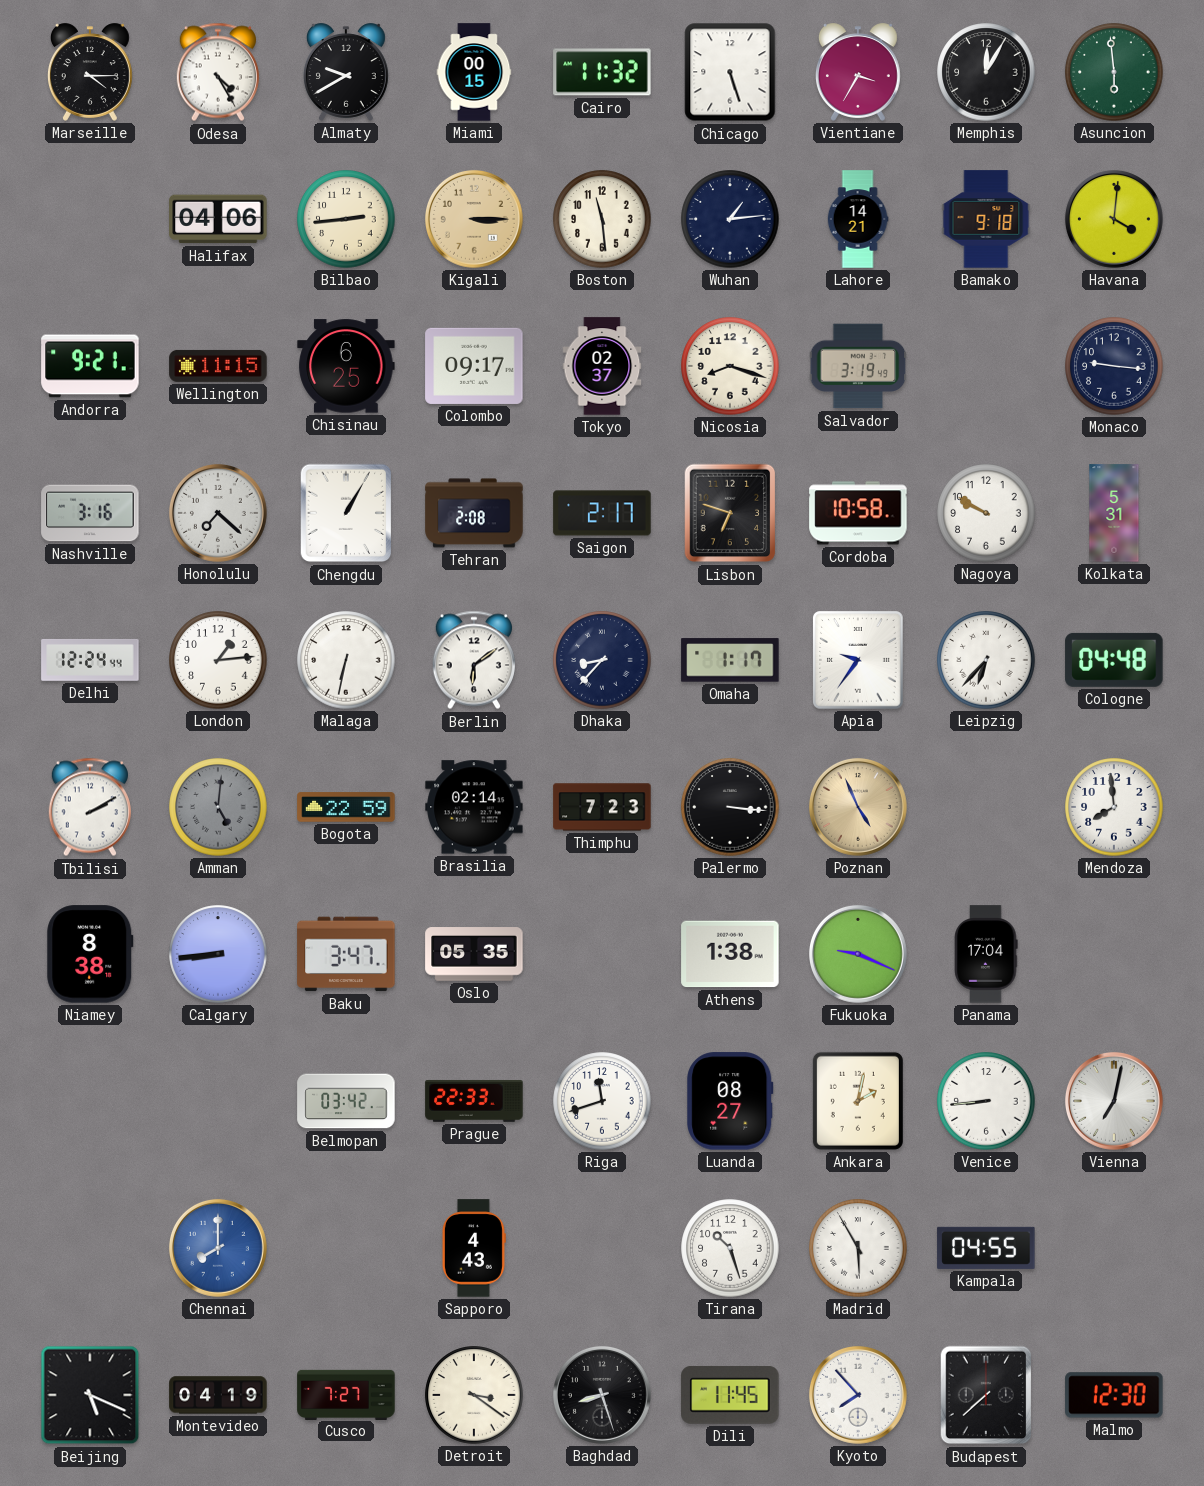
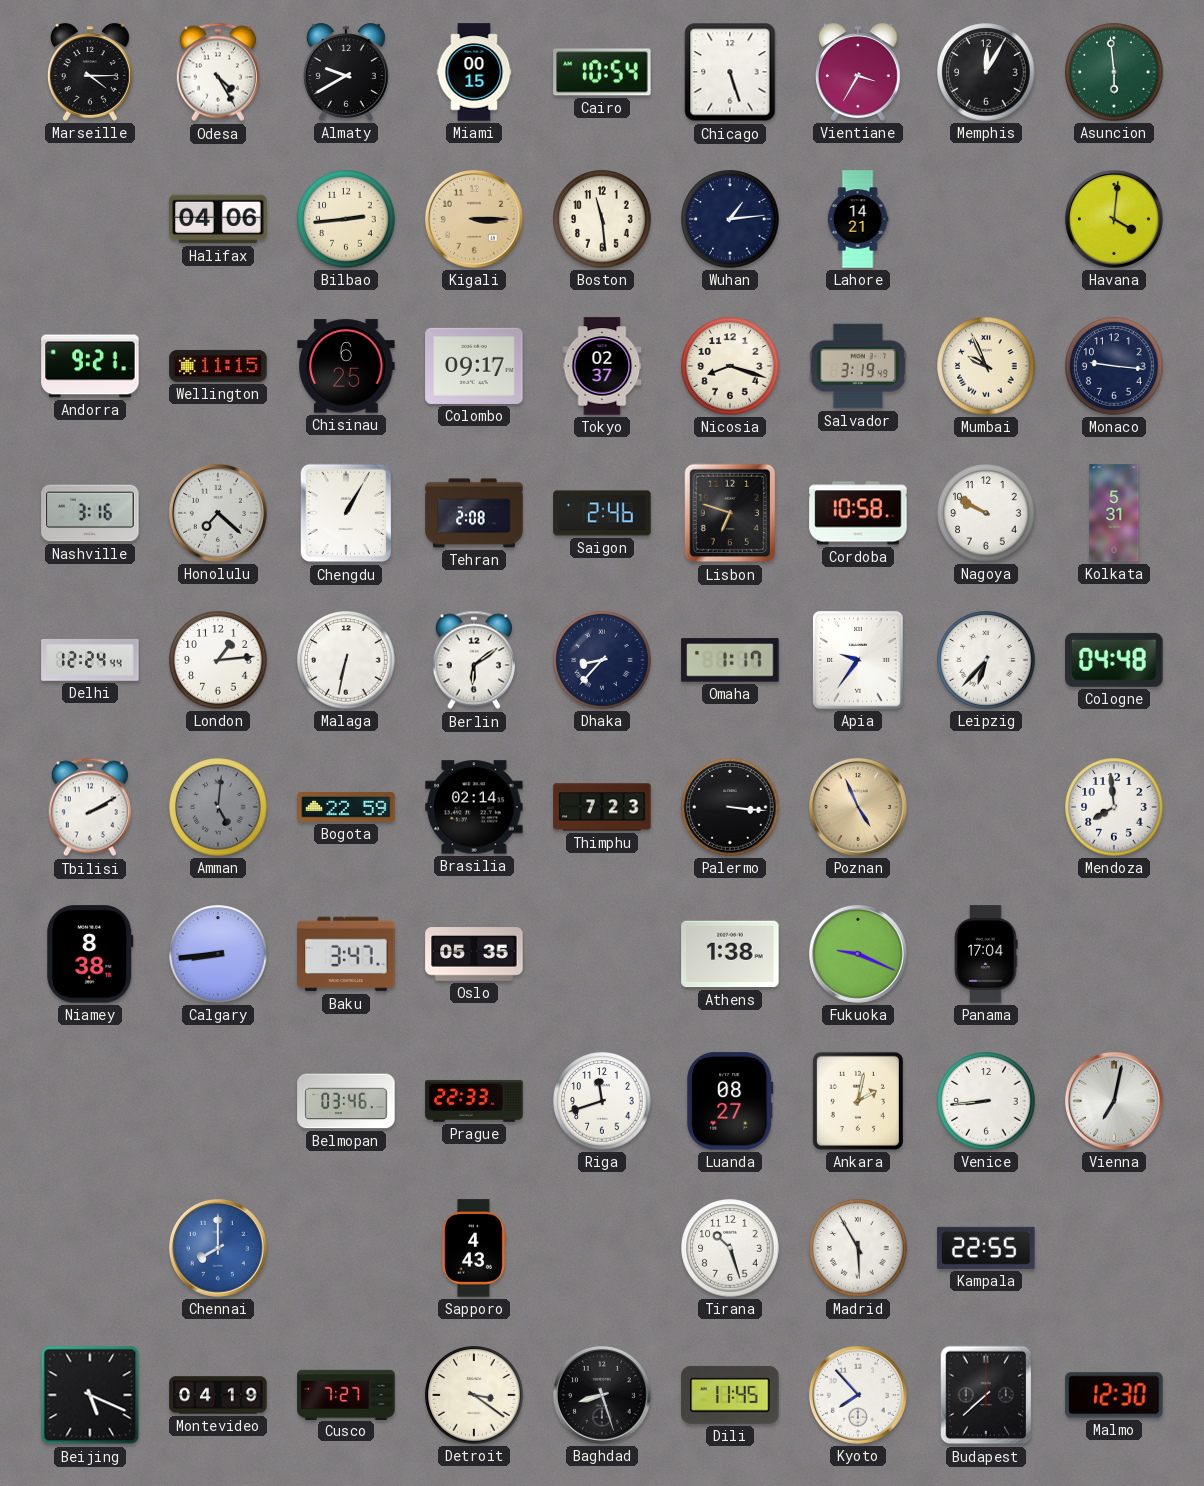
Cairo: 11:32 -> 10:54
Bamako: 9:18 -> none
Mumbai: none -> 9:56
Saigon: 2:17 -> 2:46
Belmopan: 03:42 -> 03:46
Kampala: 04:55 -> 22:55
